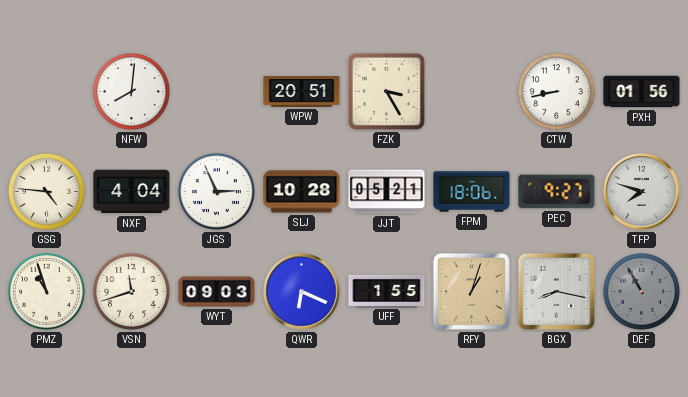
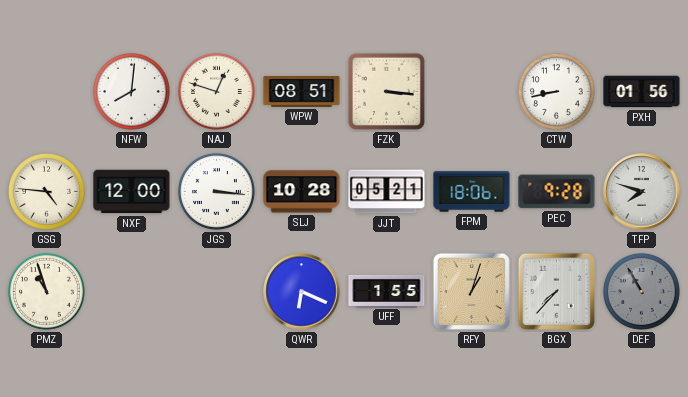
NAJ: none -> 12:48
WPW: 20:51 -> 08:51
FZK: 3:25 -> 3:16
NXF: 4:04 -> 12:00
JGS: 2:56 -> 3:16
PEC: 9:27 -> 9:28
VSN: 11:42 -> none
WYT: 09:03 -> none
BGX: 8:17 -> 7:37
